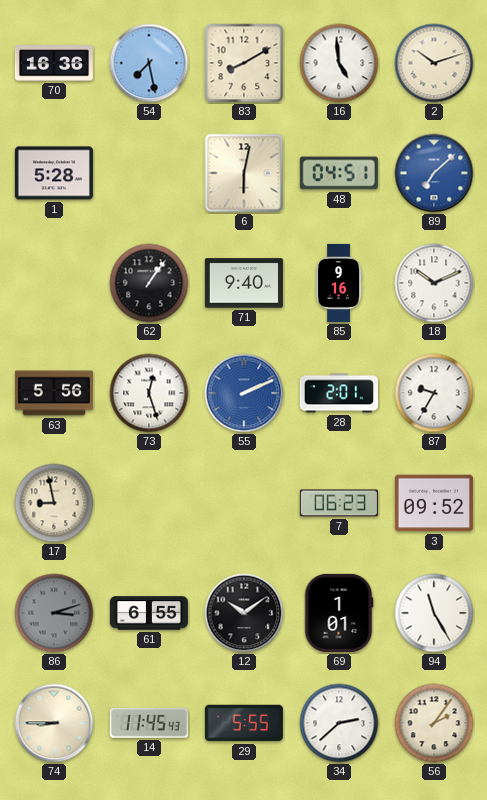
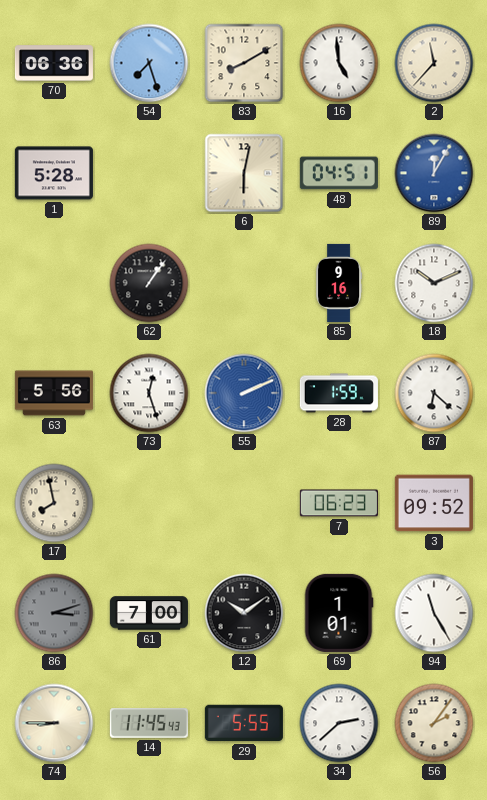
70: 16:36 -> 06:36
54: 7:28 -> 7:27
2: 10:12 -> 11:37
89: 7:08 -> 12:05
71: 9:40 -> none
28: 2:01 -> 1:59
87: 9:35 -> 6:22
17: 8:58 -> 7:58
61: 6:55 -> 7:00
